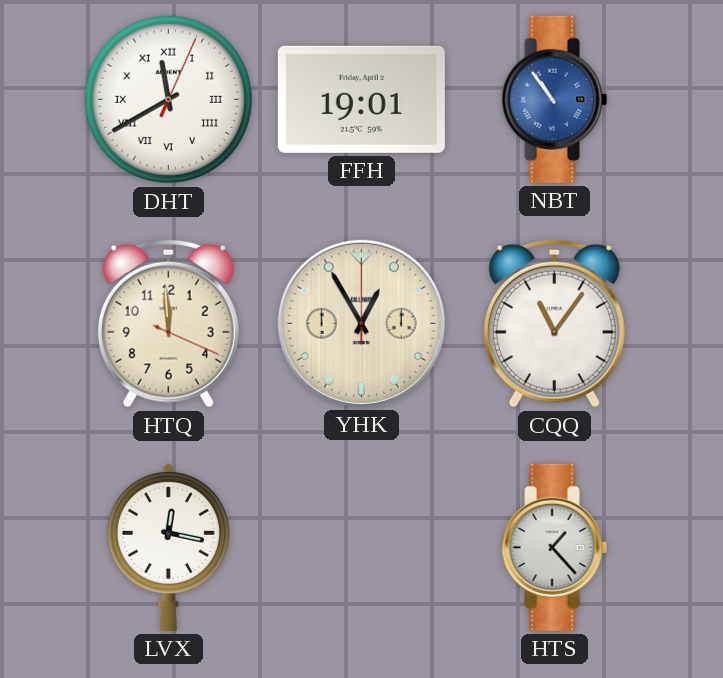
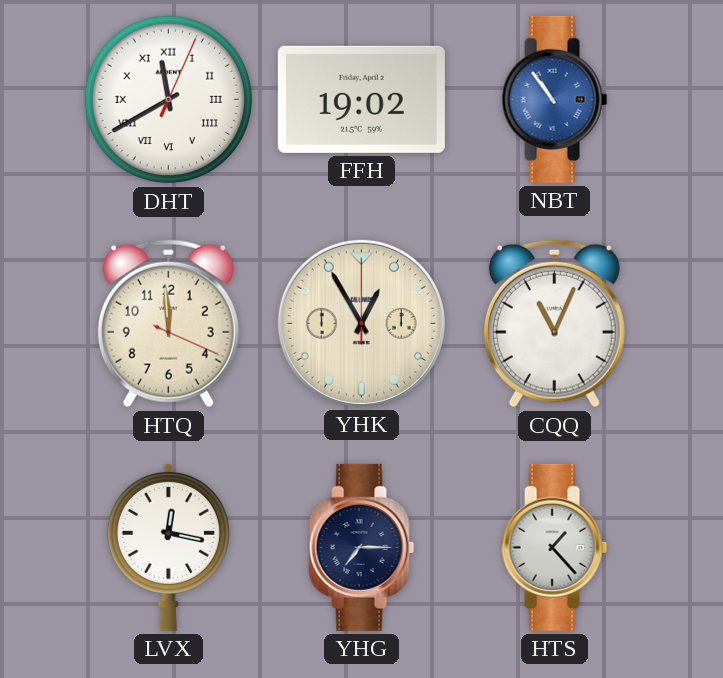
FFH: 19:01 -> 19:02
CQQ: 11:06 -> 11:04
YHG: none -> 7:15
